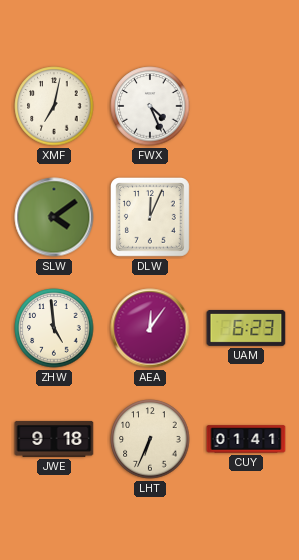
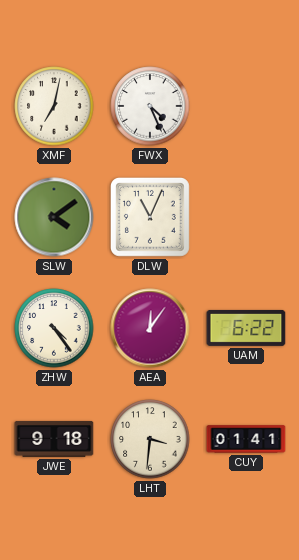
DLW: 12:04 -> 11:04
ZHW: 4:59 -> 4:24
UAM: 6:23 -> 6:22
LHT: 6:34 -> 3:31
